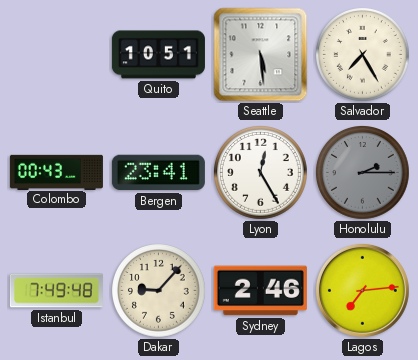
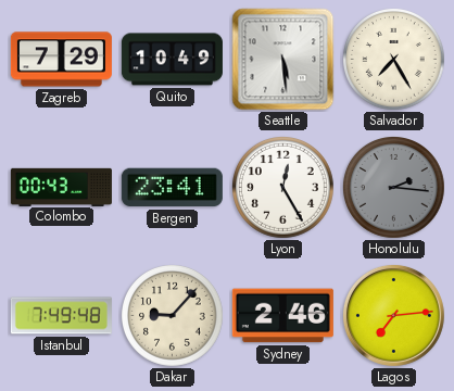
Zagreb: none -> 7:29
Quito: 10:51 -> 10:49
Honolulu: 2:15 -> 2:16
